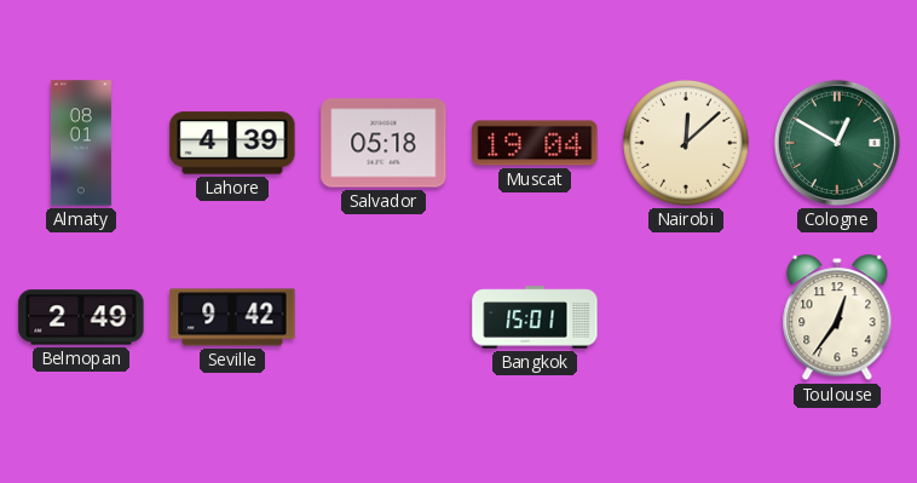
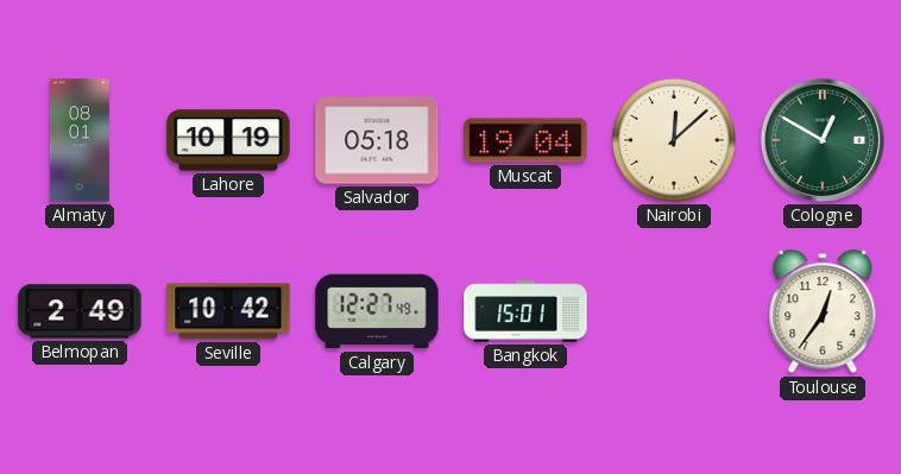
Lahore: 4:39 -> 10:19
Seville: 9:42 -> 10:42
Calgary: none -> 12:27
